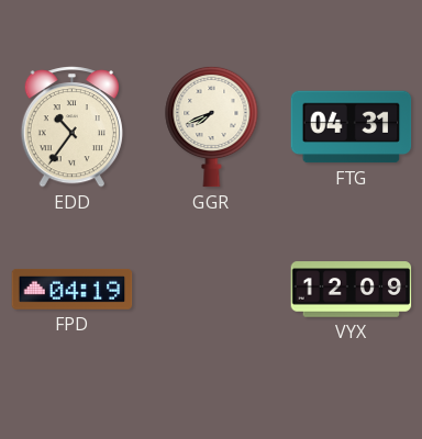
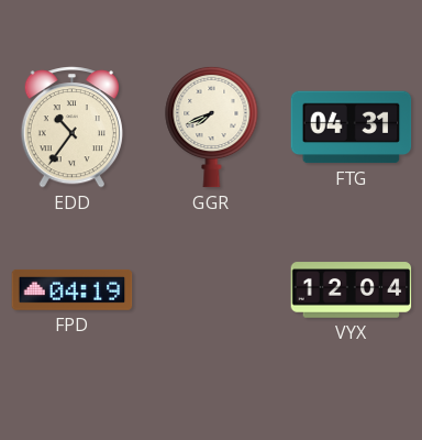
VYX: 12:09 -> 12:04
